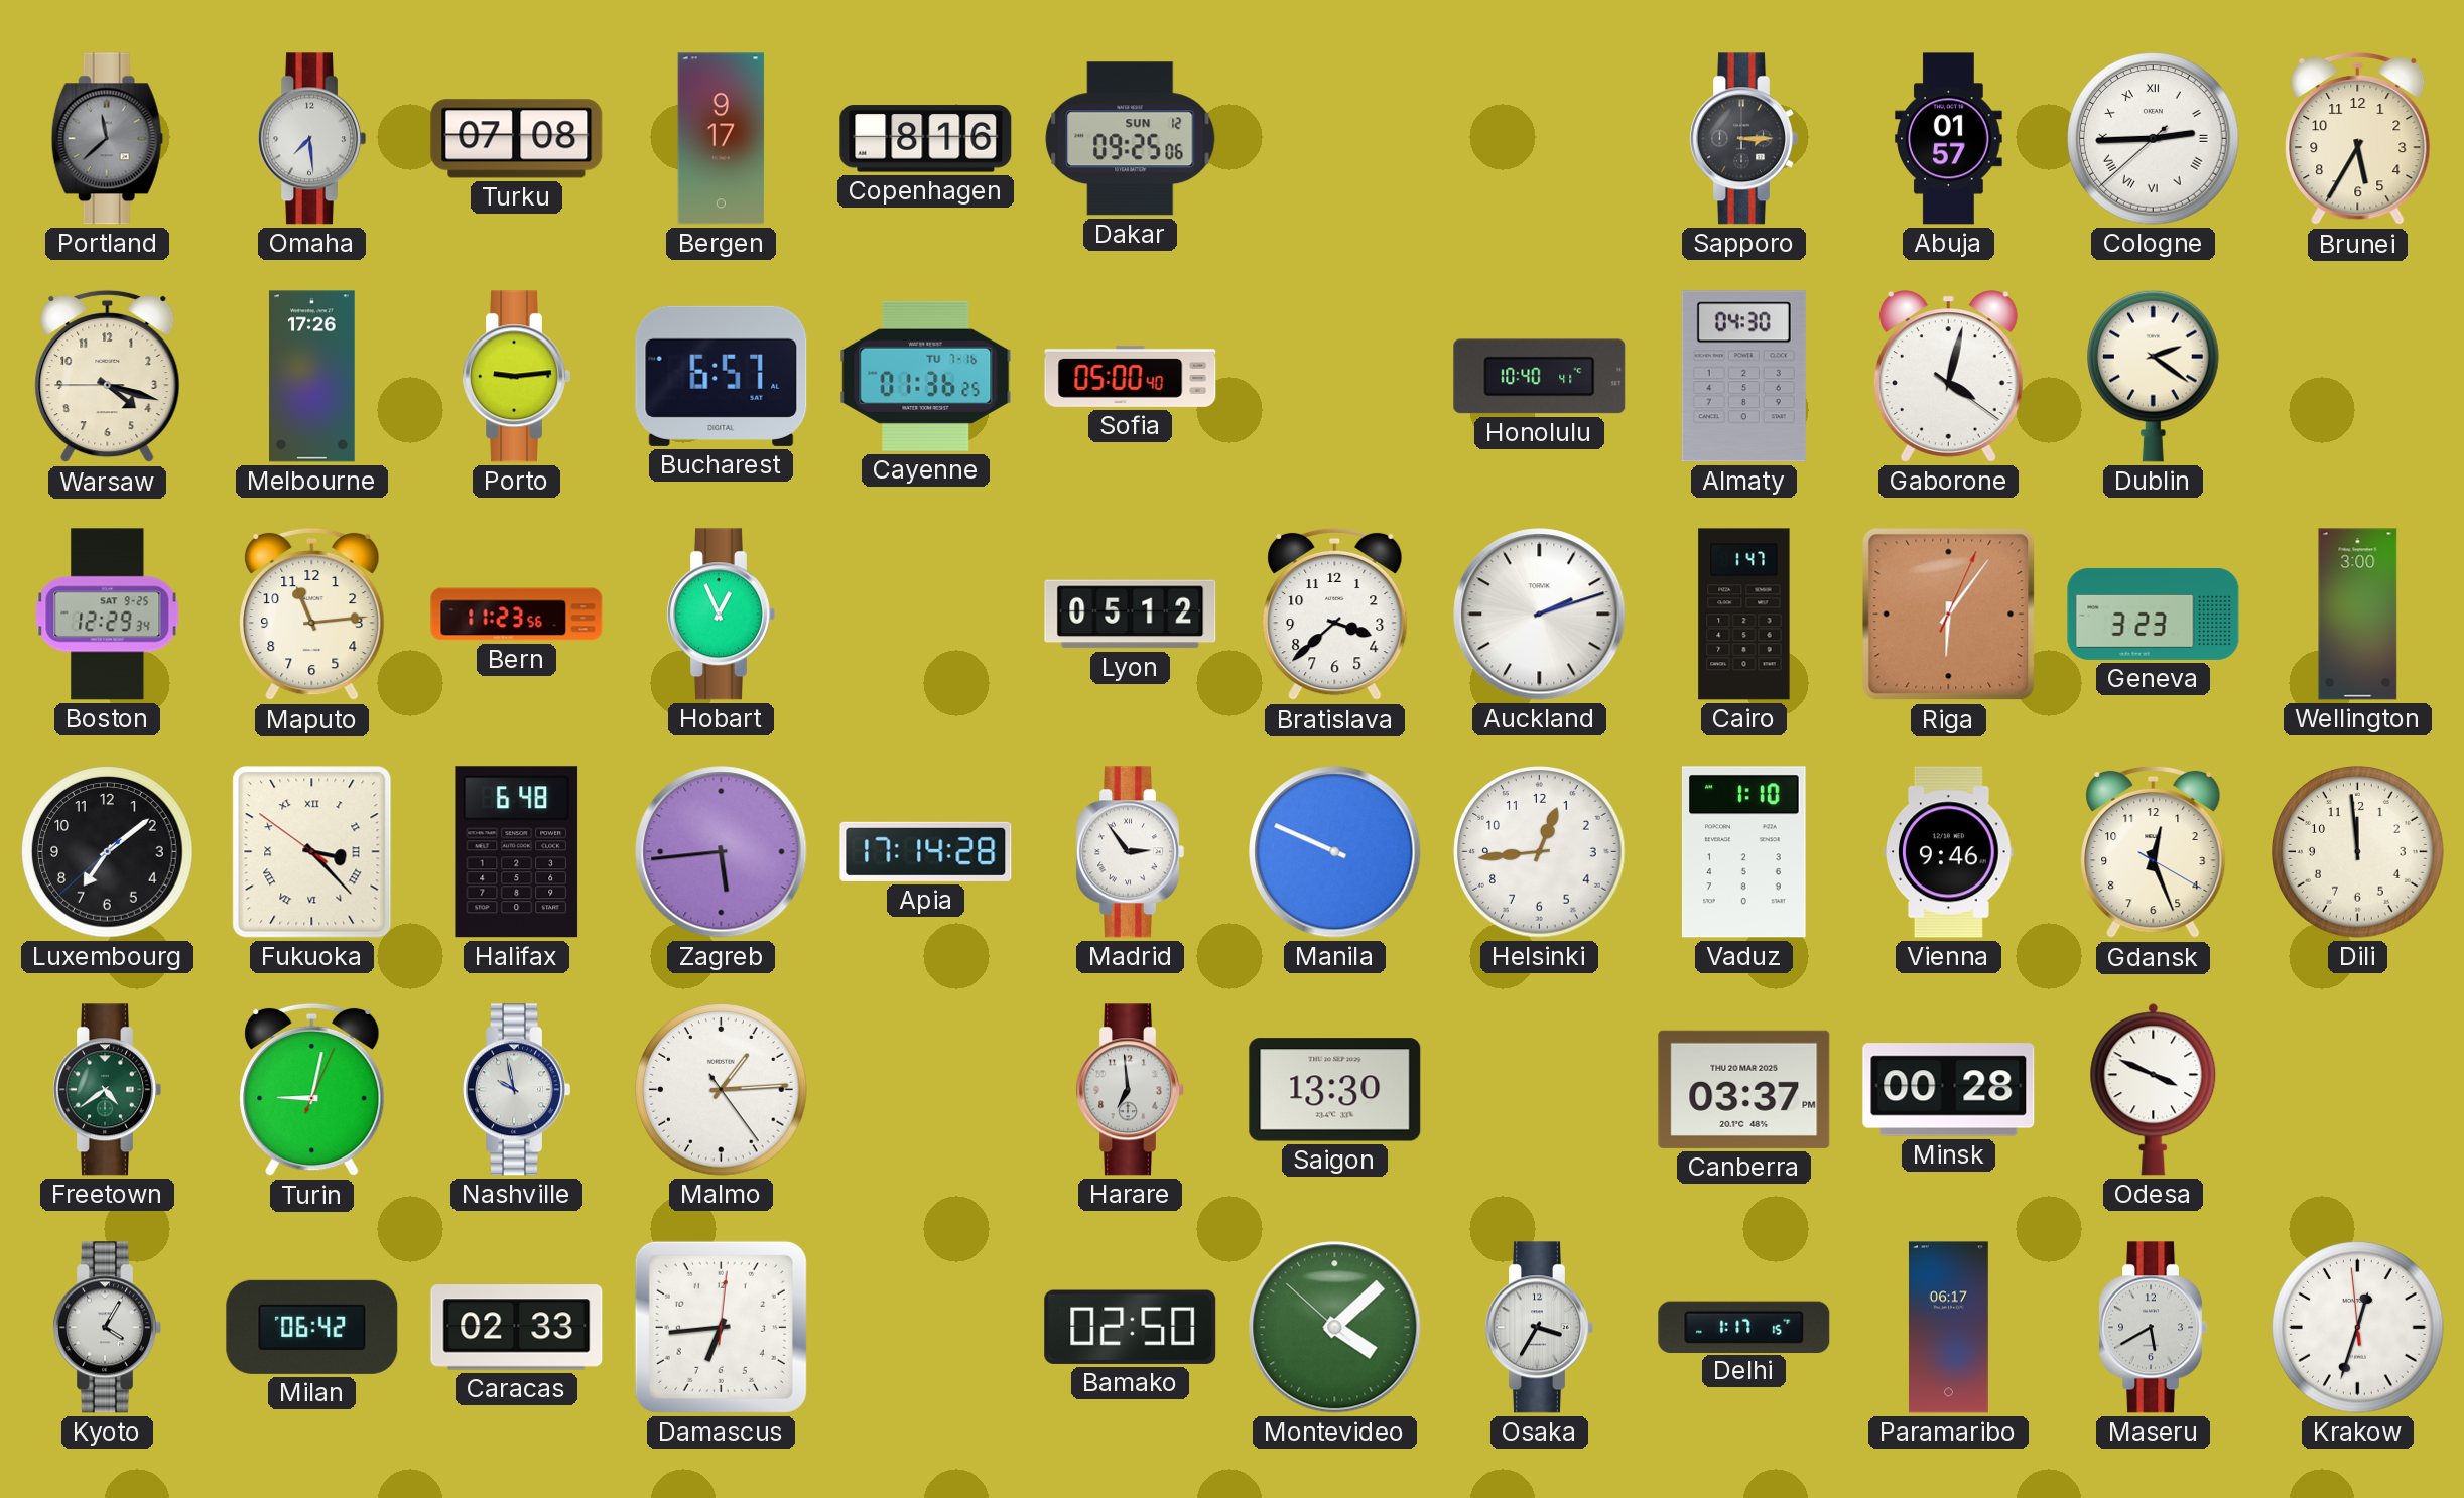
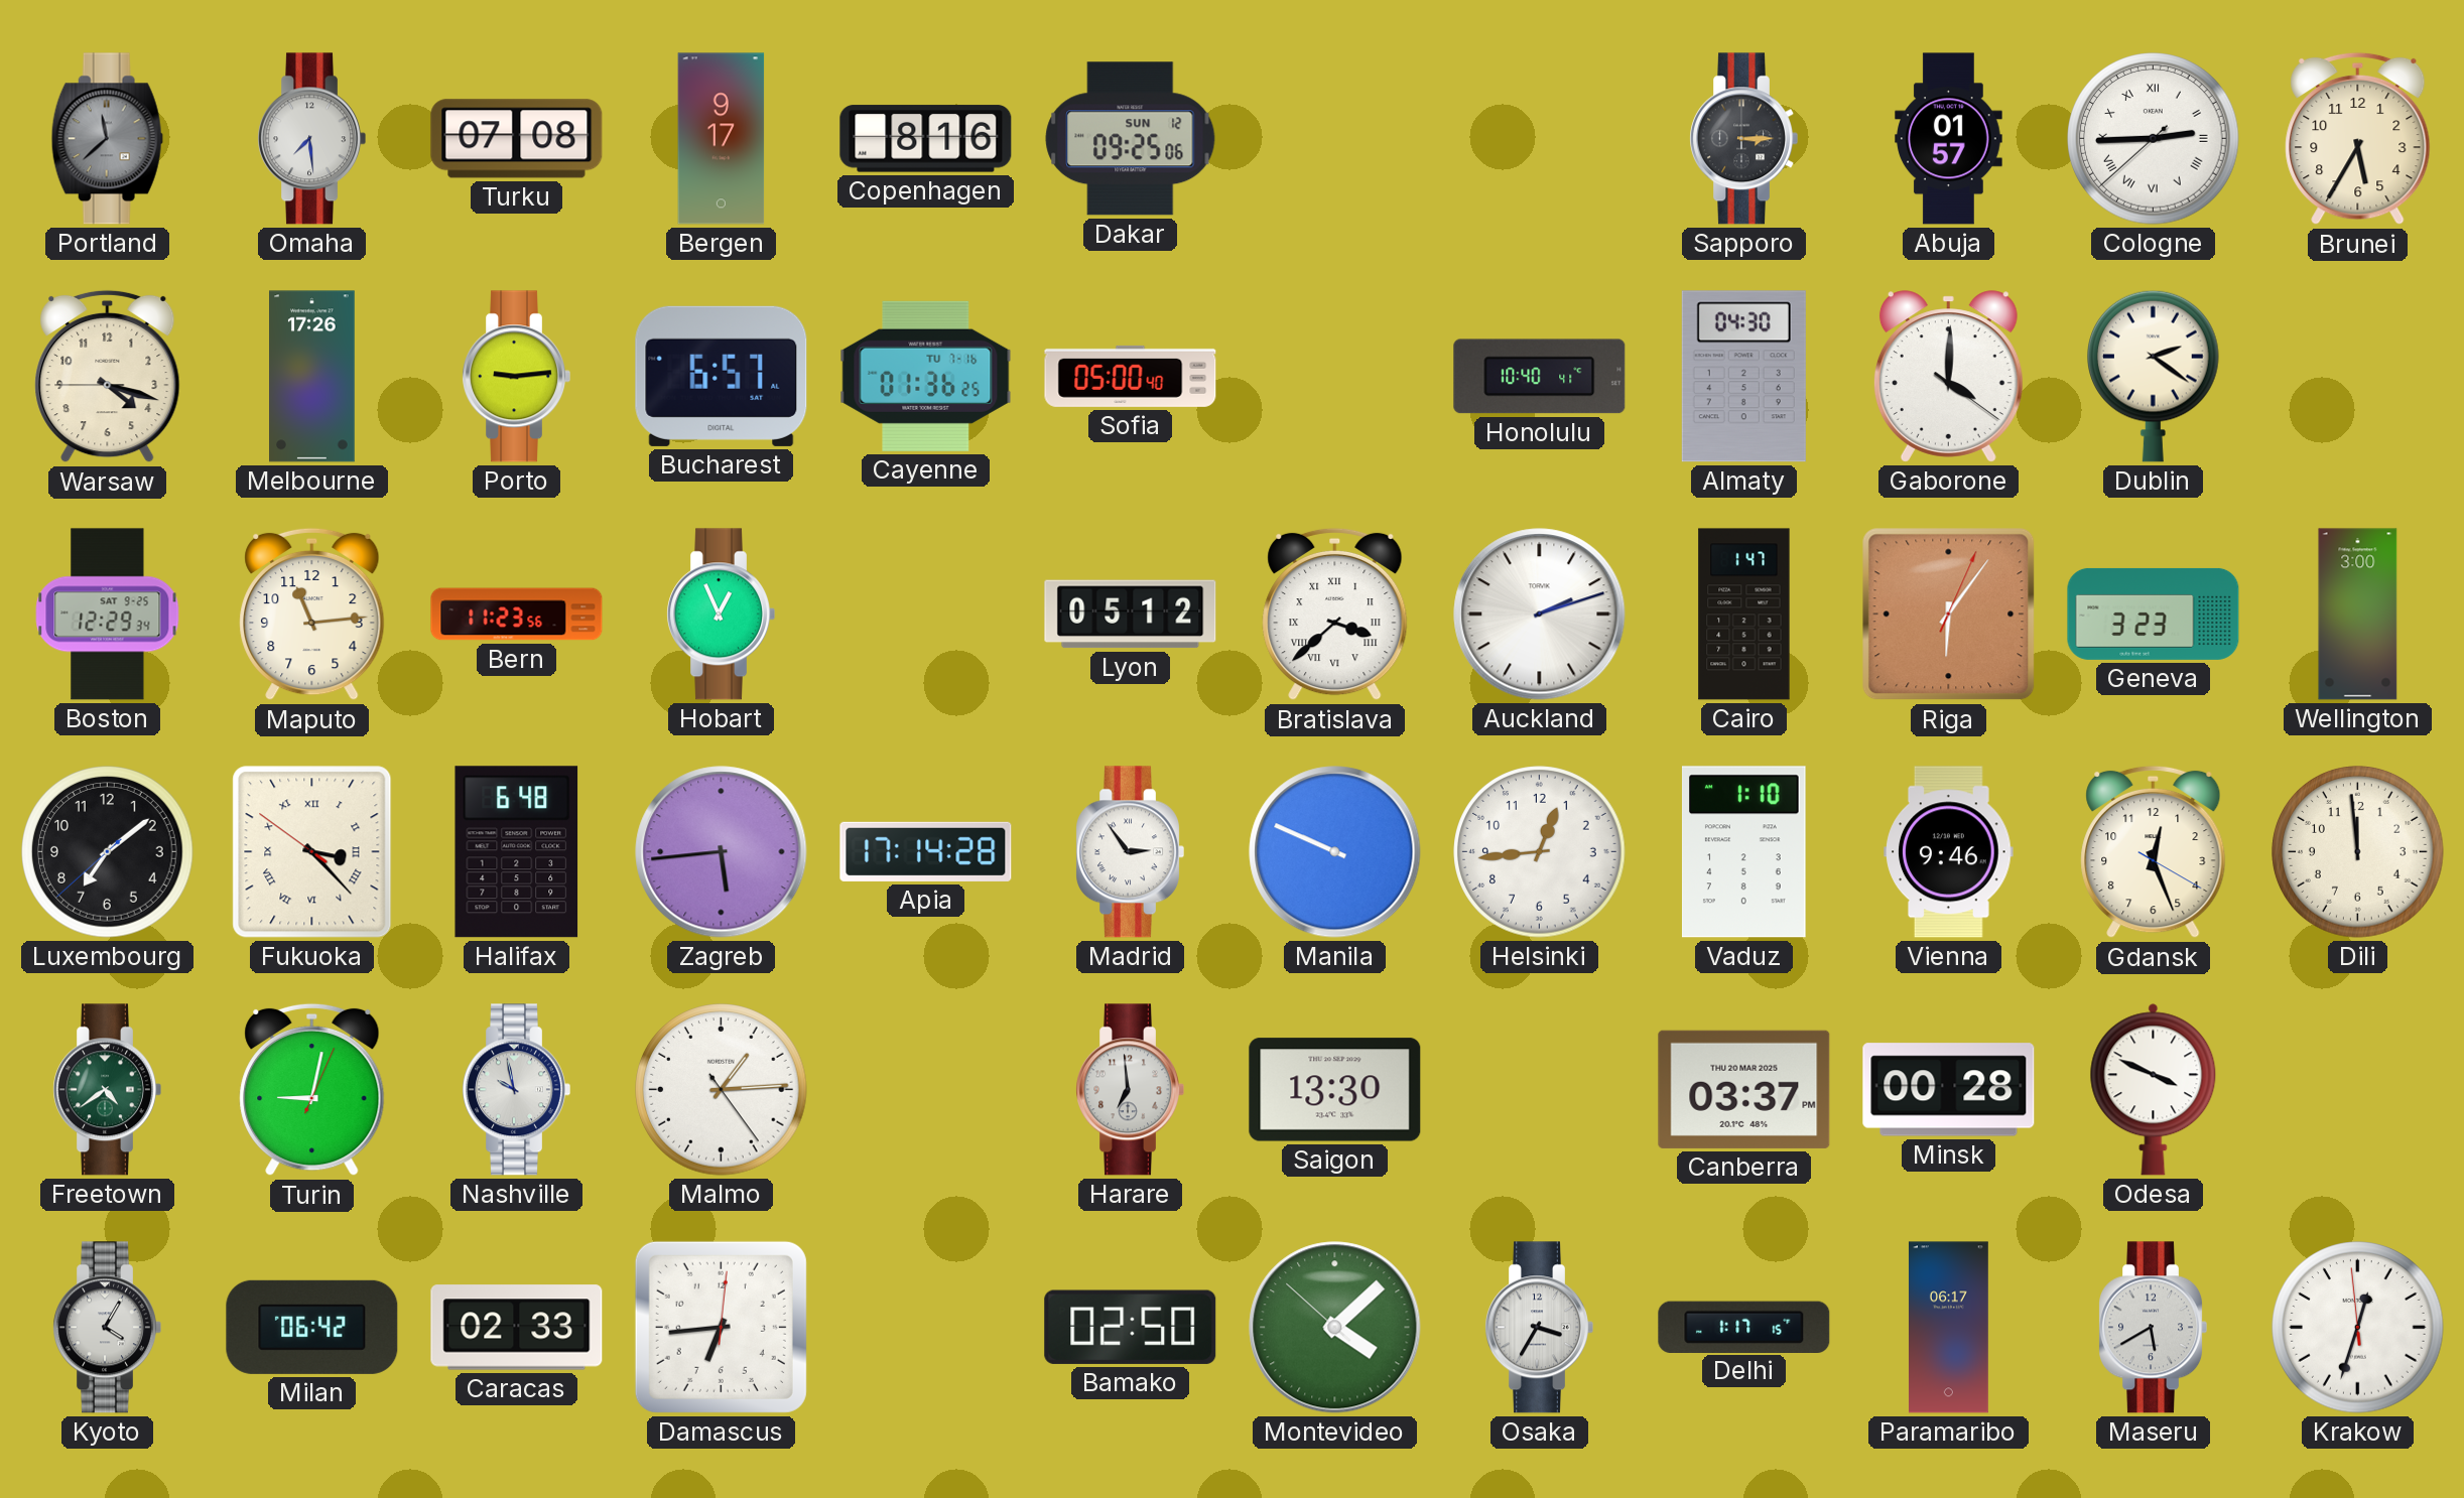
Gaborone: 4:02 -> 4:00
Bratislava numerals: Arabic -> Roman
